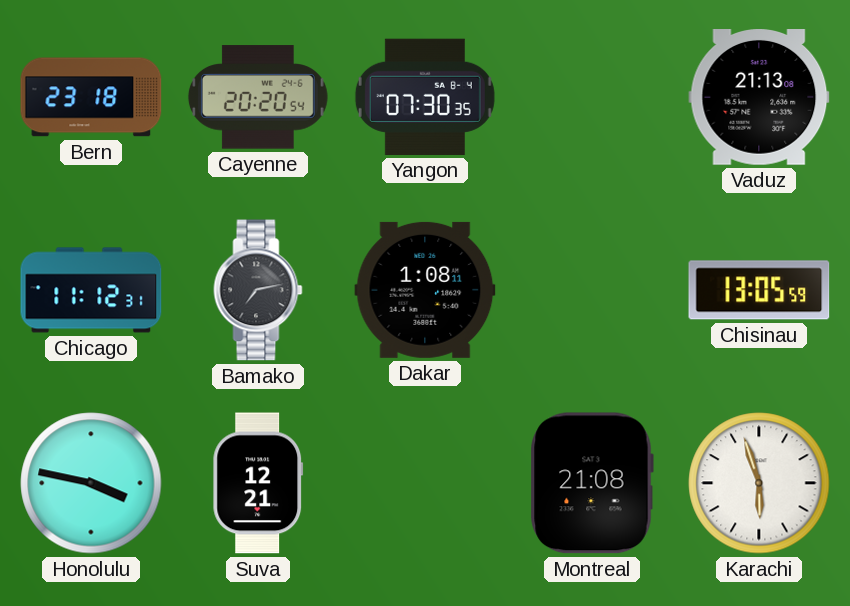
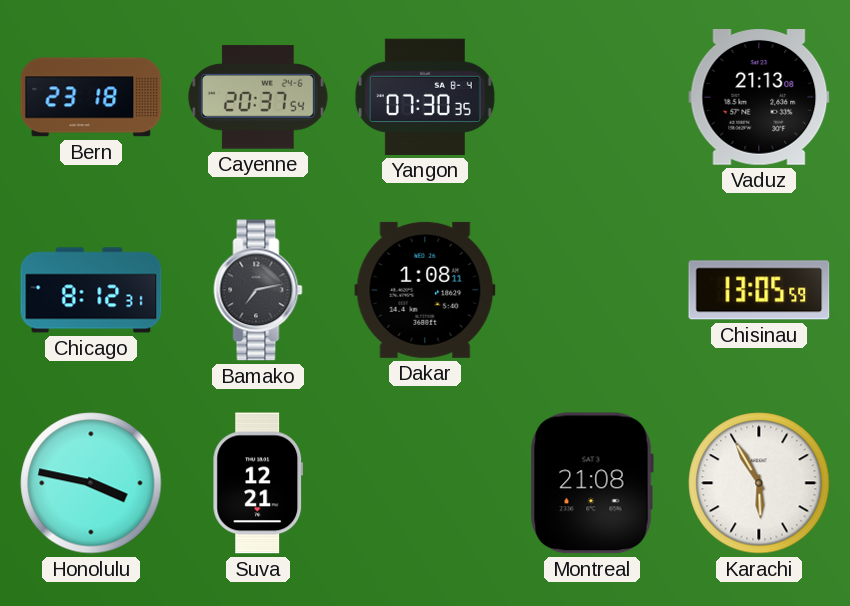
Cayenne: 20:20 -> 20:37
Chicago: 11:12 -> 8:12
Karachi: 5:57 -> 5:55
